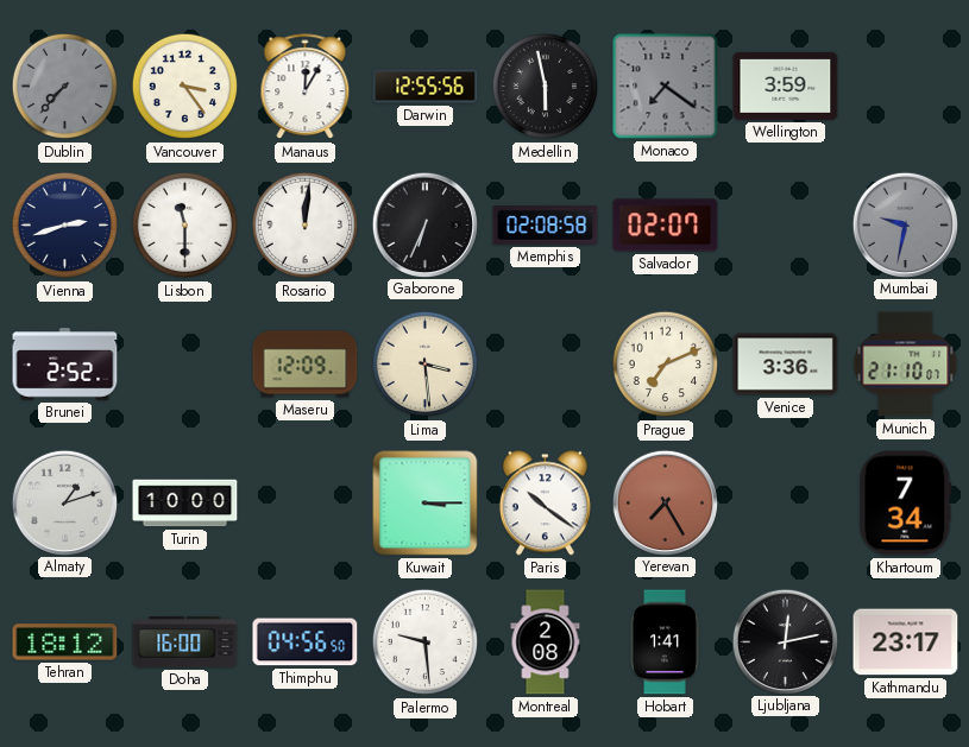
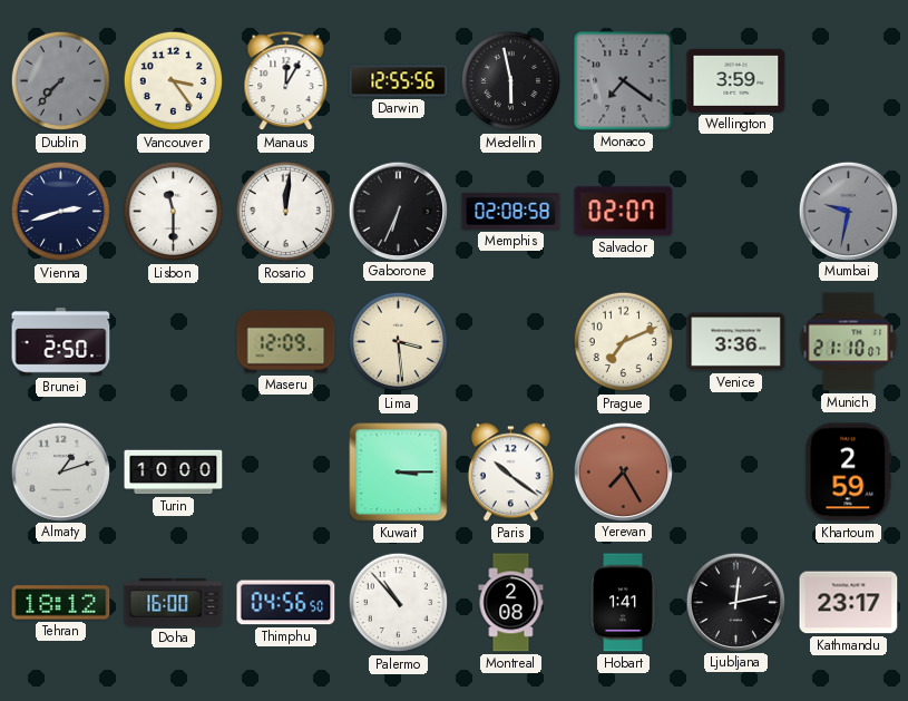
Brunei: 2:52 -> 2:50
Khartoum: 7:34 -> 2:59
Palermo: 9:29 -> 10:53
